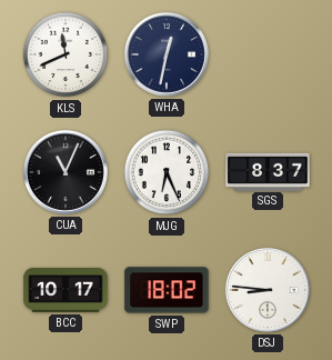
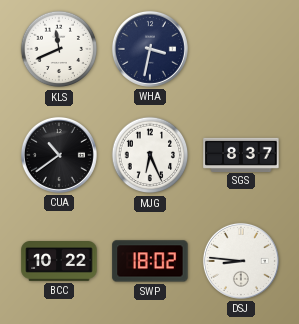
WHA: 12:32 -> 3:32
CUA: 11:04 -> 10:39
BCC: 10:17 -> 10:22
